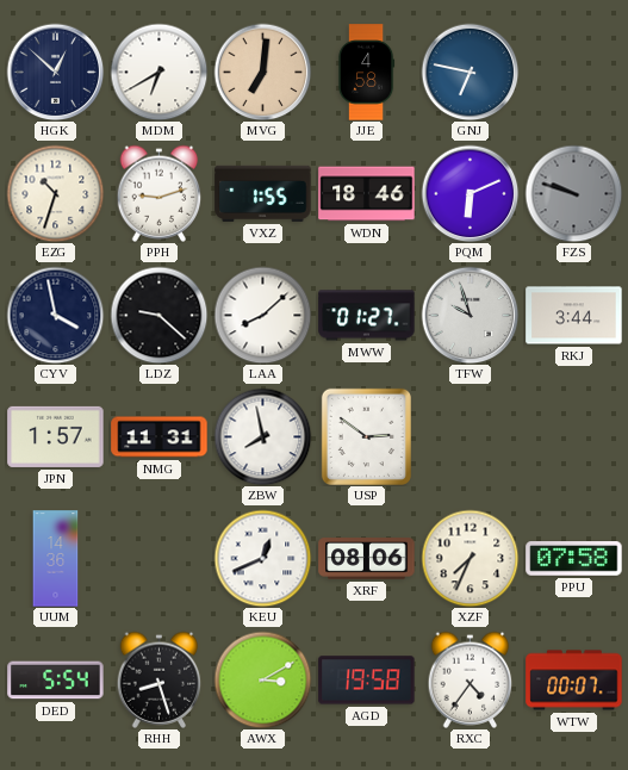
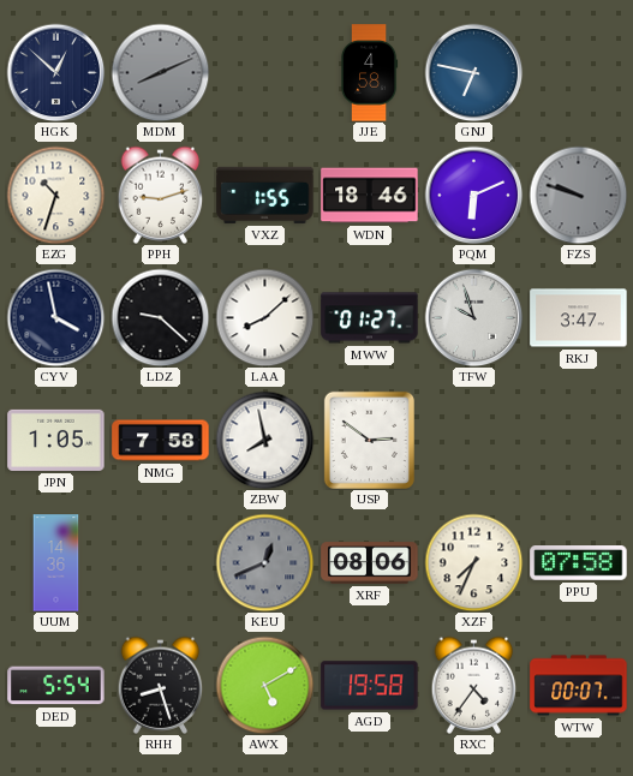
MDM: 6:40 -> 8:11
MDM dial: white -> grey
MVG: 7:01 -> none
RKJ: 3:44 -> 3:47
JPN: 1:57 -> 1:05
NMG: 11:31 -> 7:58
KEU dial: white -> grey
AWX: 3:10 -> 5:10
